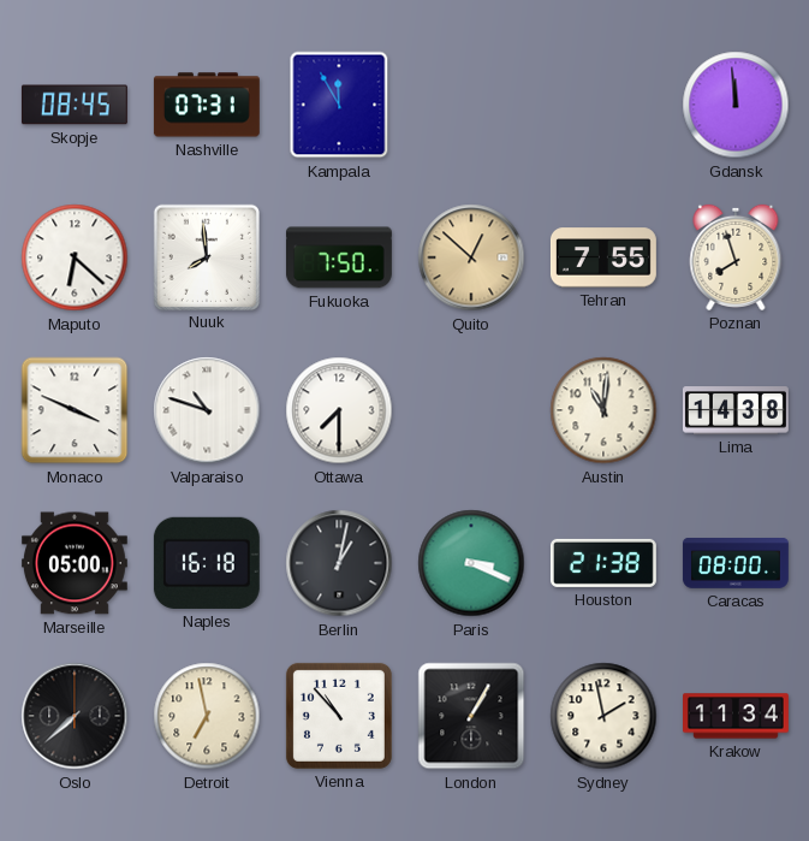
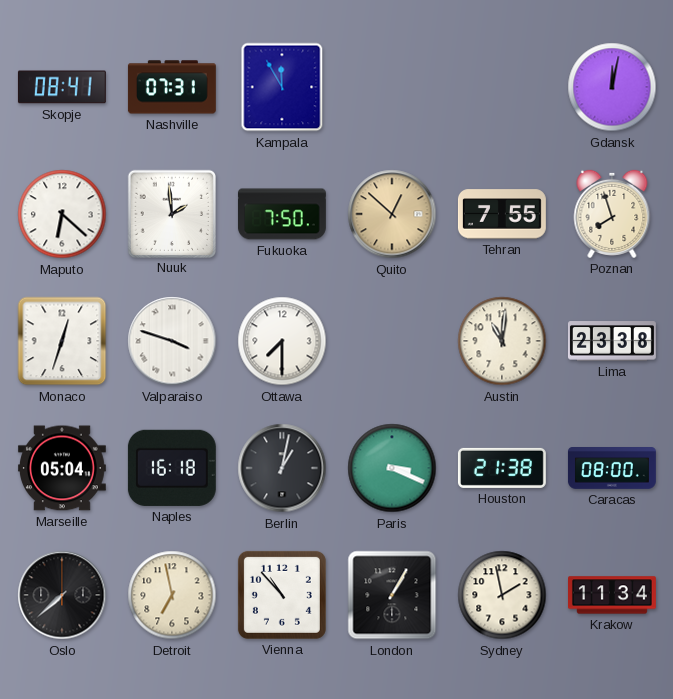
Skopje: 08:45 -> 08:41
Gdansk: 11:59 -> 12:02
Nuuk: 7:59 -> 1:59
Monaco: 3:49 -> 12:33
Valparaiso: 10:48 -> 3:48
Lima: 14:38 -> 23:38
Marseille: 05:00 -> 05:04
